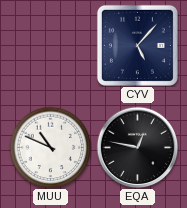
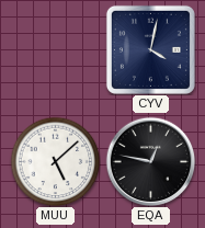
CYV: 5:07 -> 4:02
MUU: 10:49 -> 5:08
